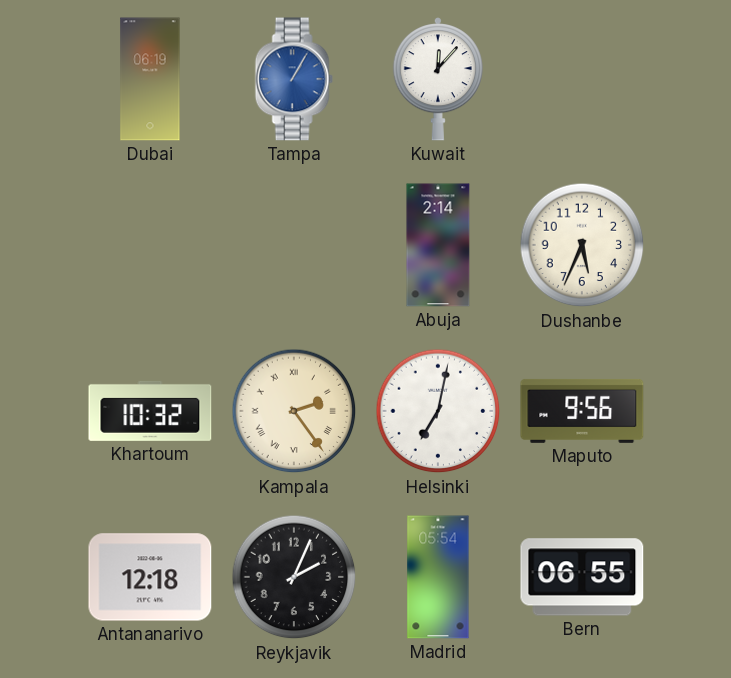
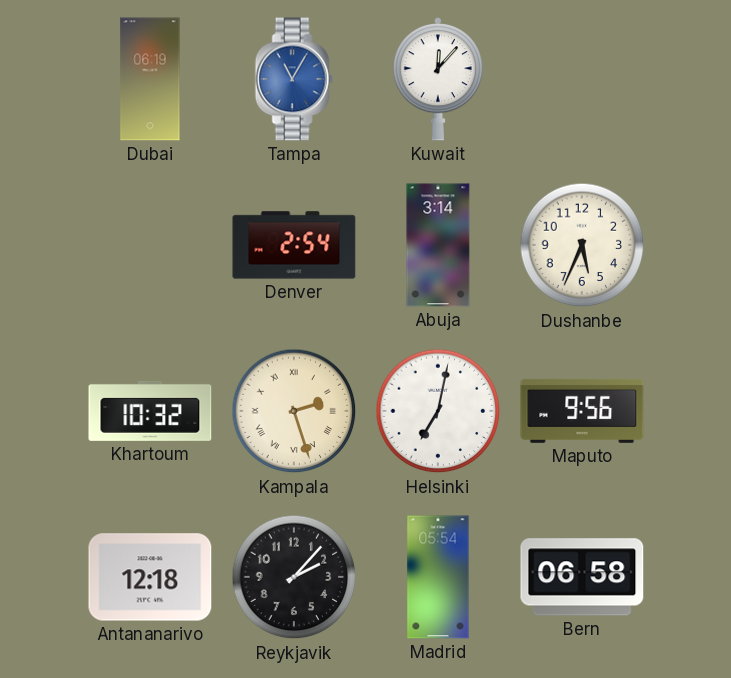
Tampa: 1:05 -> 11:05
Denver: none -> 2:54
Abuja: 2:14 -> 3:14
Kampala: 2:24 -> 2:27
Reykjavik: 2:04 -> 2:07
Bern: 06:55 -> 06:58
